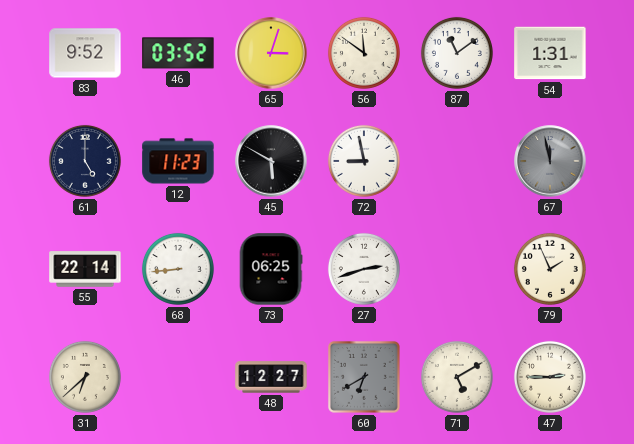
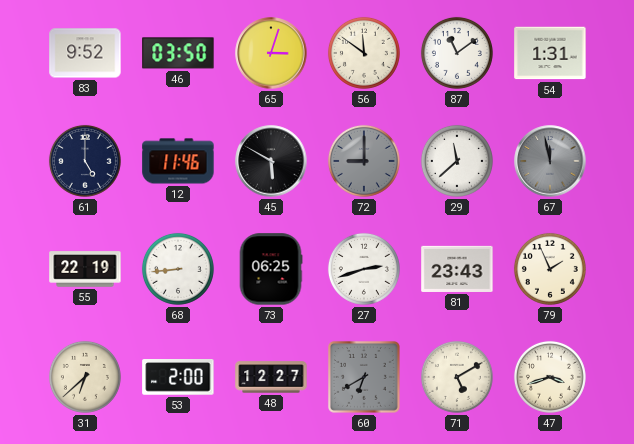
46: 03:52 -> 03:50
12: 11:23 -> 11:46
72: 8:58 -> 9:00
72 dial: white -> grey
29: none -> 11:38
55: 22:14 -> 22:19
81: none -> 23:43
53: none -> 2:00
47: 2:45 -> 3:42
